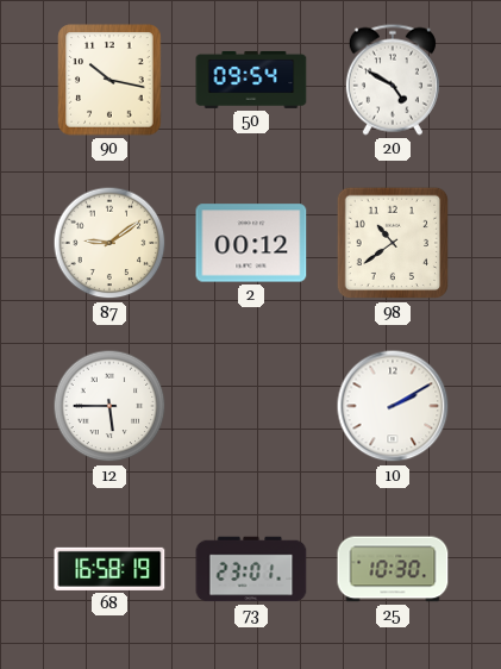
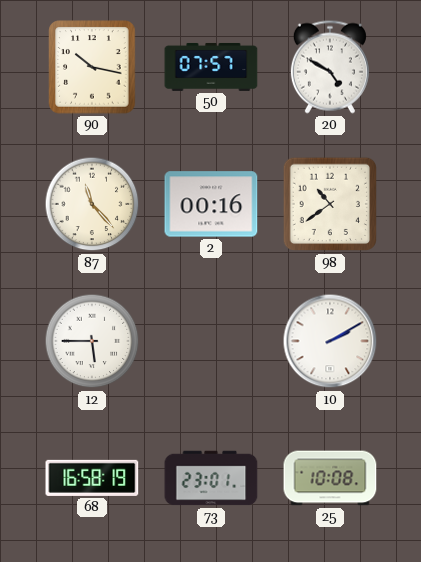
50: 09:54 -> 07:57
87: 9:09 -> 11:23
2: 00:12 -> 00:16
25: 10:30 -> 10:08
